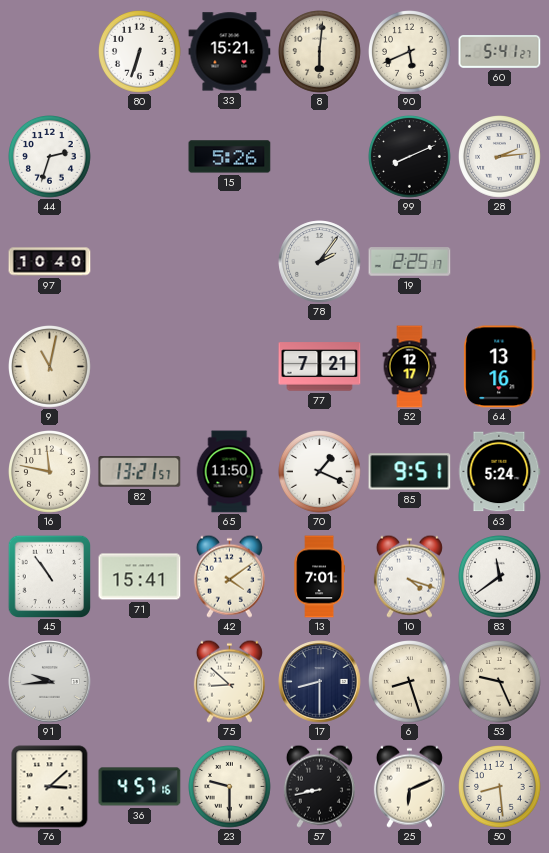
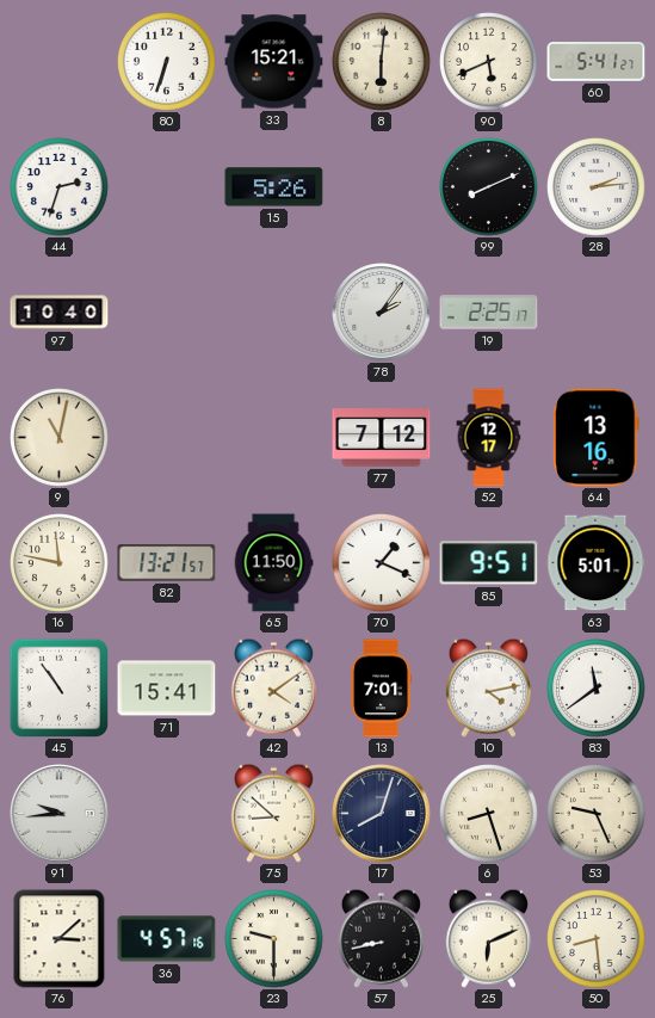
77: 7:21 -> 7:12
63: 5:24 -> 5:01
10: 4:18 -> 4:13
17: 8:30 -> 8:03
